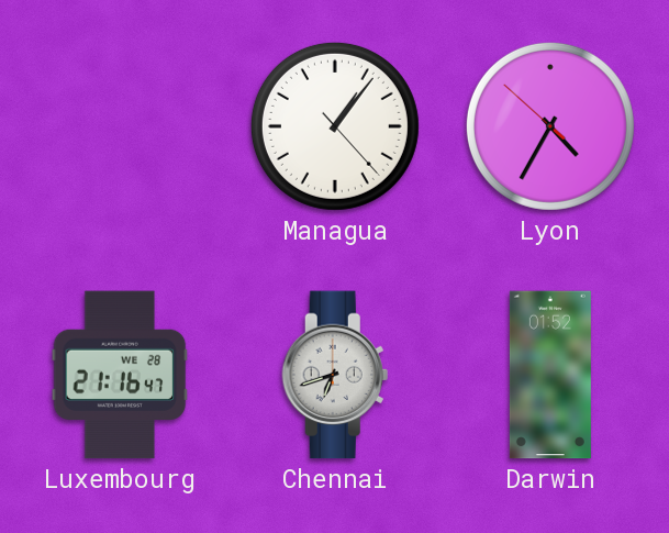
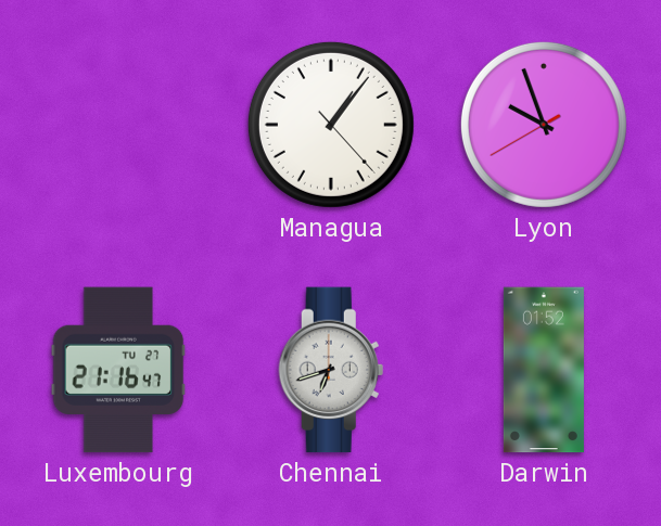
Lyon: 4:34 -> 9:56
Luxembourg date: WE 28 -> TU 27
